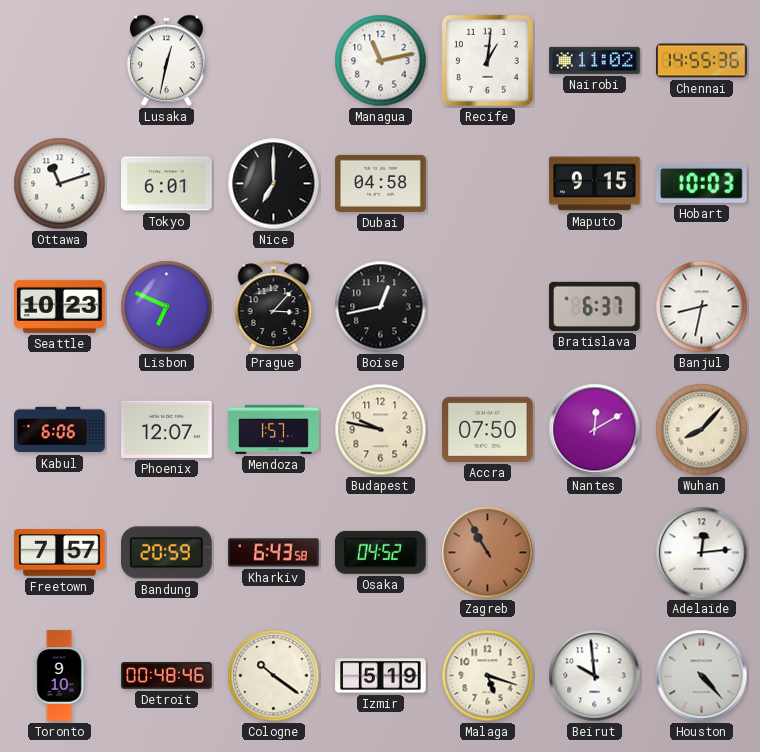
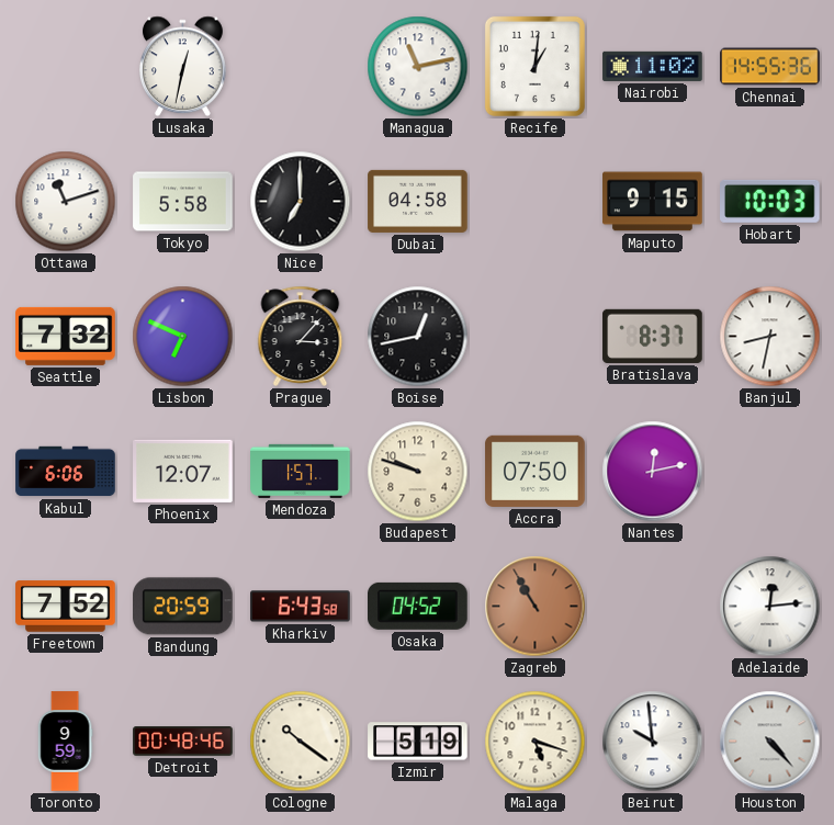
Tokyo: 6:01 -> 5:58
Seattle: 10:23 -> 7:32
Bratislava: 6:37 -> 8:37
Budapest: 9:47 -> 9:48
Nantes: 12:10 -> 12:13
Wuhan: 8:07 -> none
Freetown: 7:57 -> 7:52
Toronto: 9:10 -> 9:59
